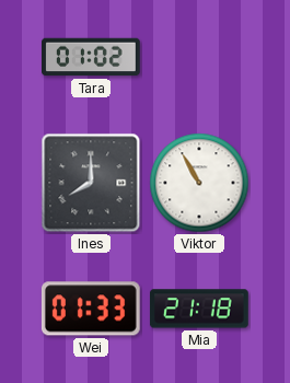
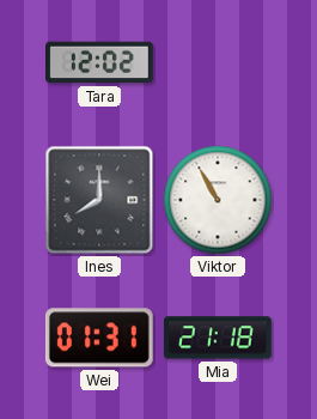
Tara: 01:02 -> 12:02
Wei: 01:33 -> 01:31
